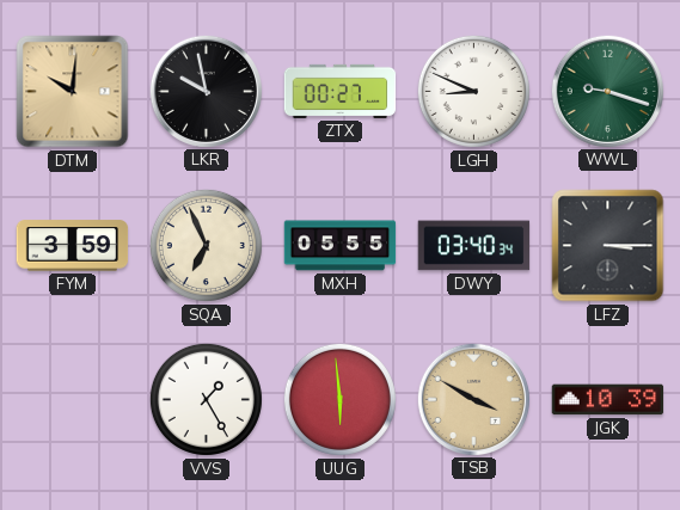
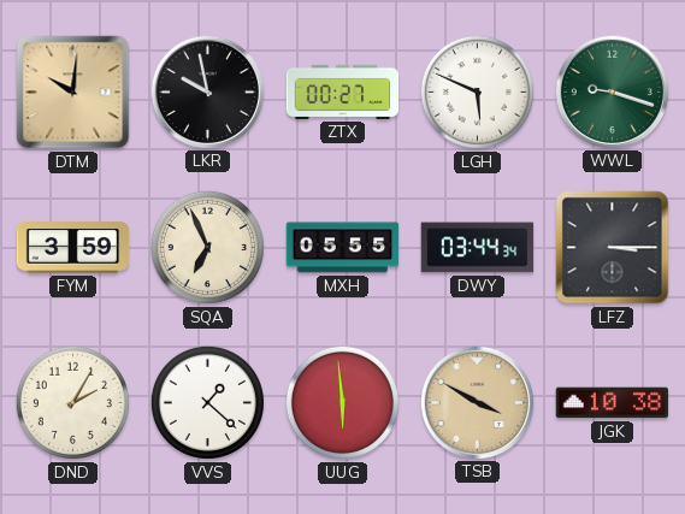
LGH: 8:49 -> 5:49
DWY: 03:40 -> 03:44
DND: none -> 2:05
VVS: 1:25 -> 1:22
JGK: 10:39 -> 10:38
